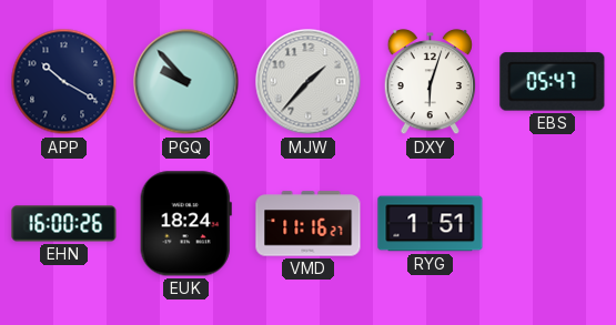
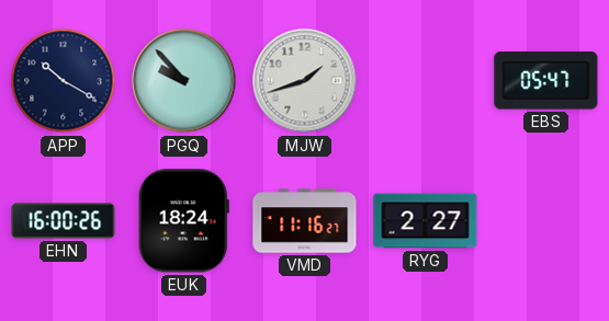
MJW: 1:37 -> 1:42
DXY: 6:03 -> none
RYG: 1:51 -> 2:27
